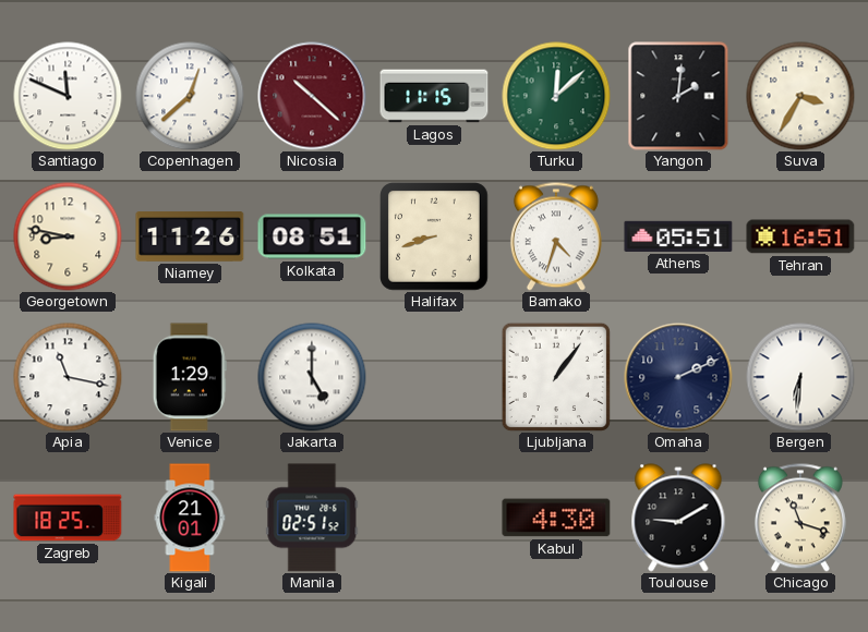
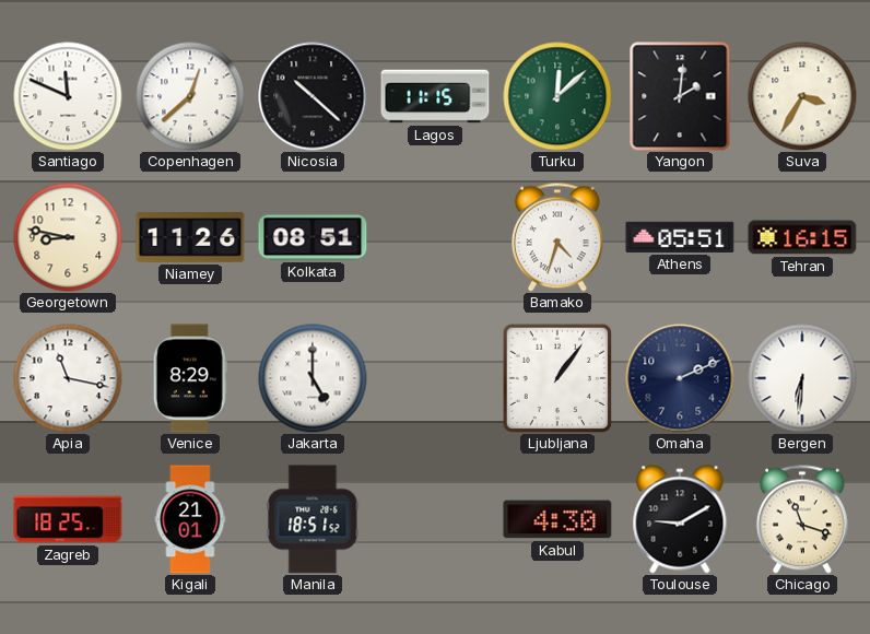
Nicosia dial: burgundy -> black
Halifax: 8:42 -> none
Tehran: 16:51 -> 16:15
Venice: 1:29 -> 8:29
Manila: 02:51 -> 18:51
